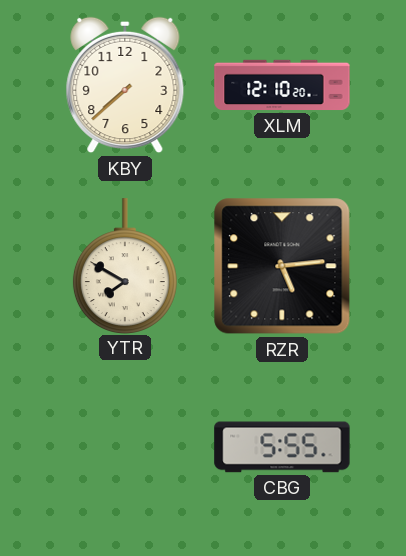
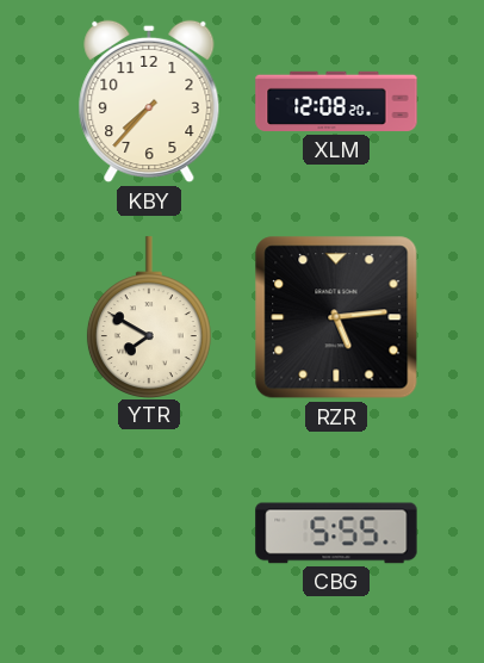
KBY: 7:38 -> 7:37
XLM: 12:10 -> 12:08
